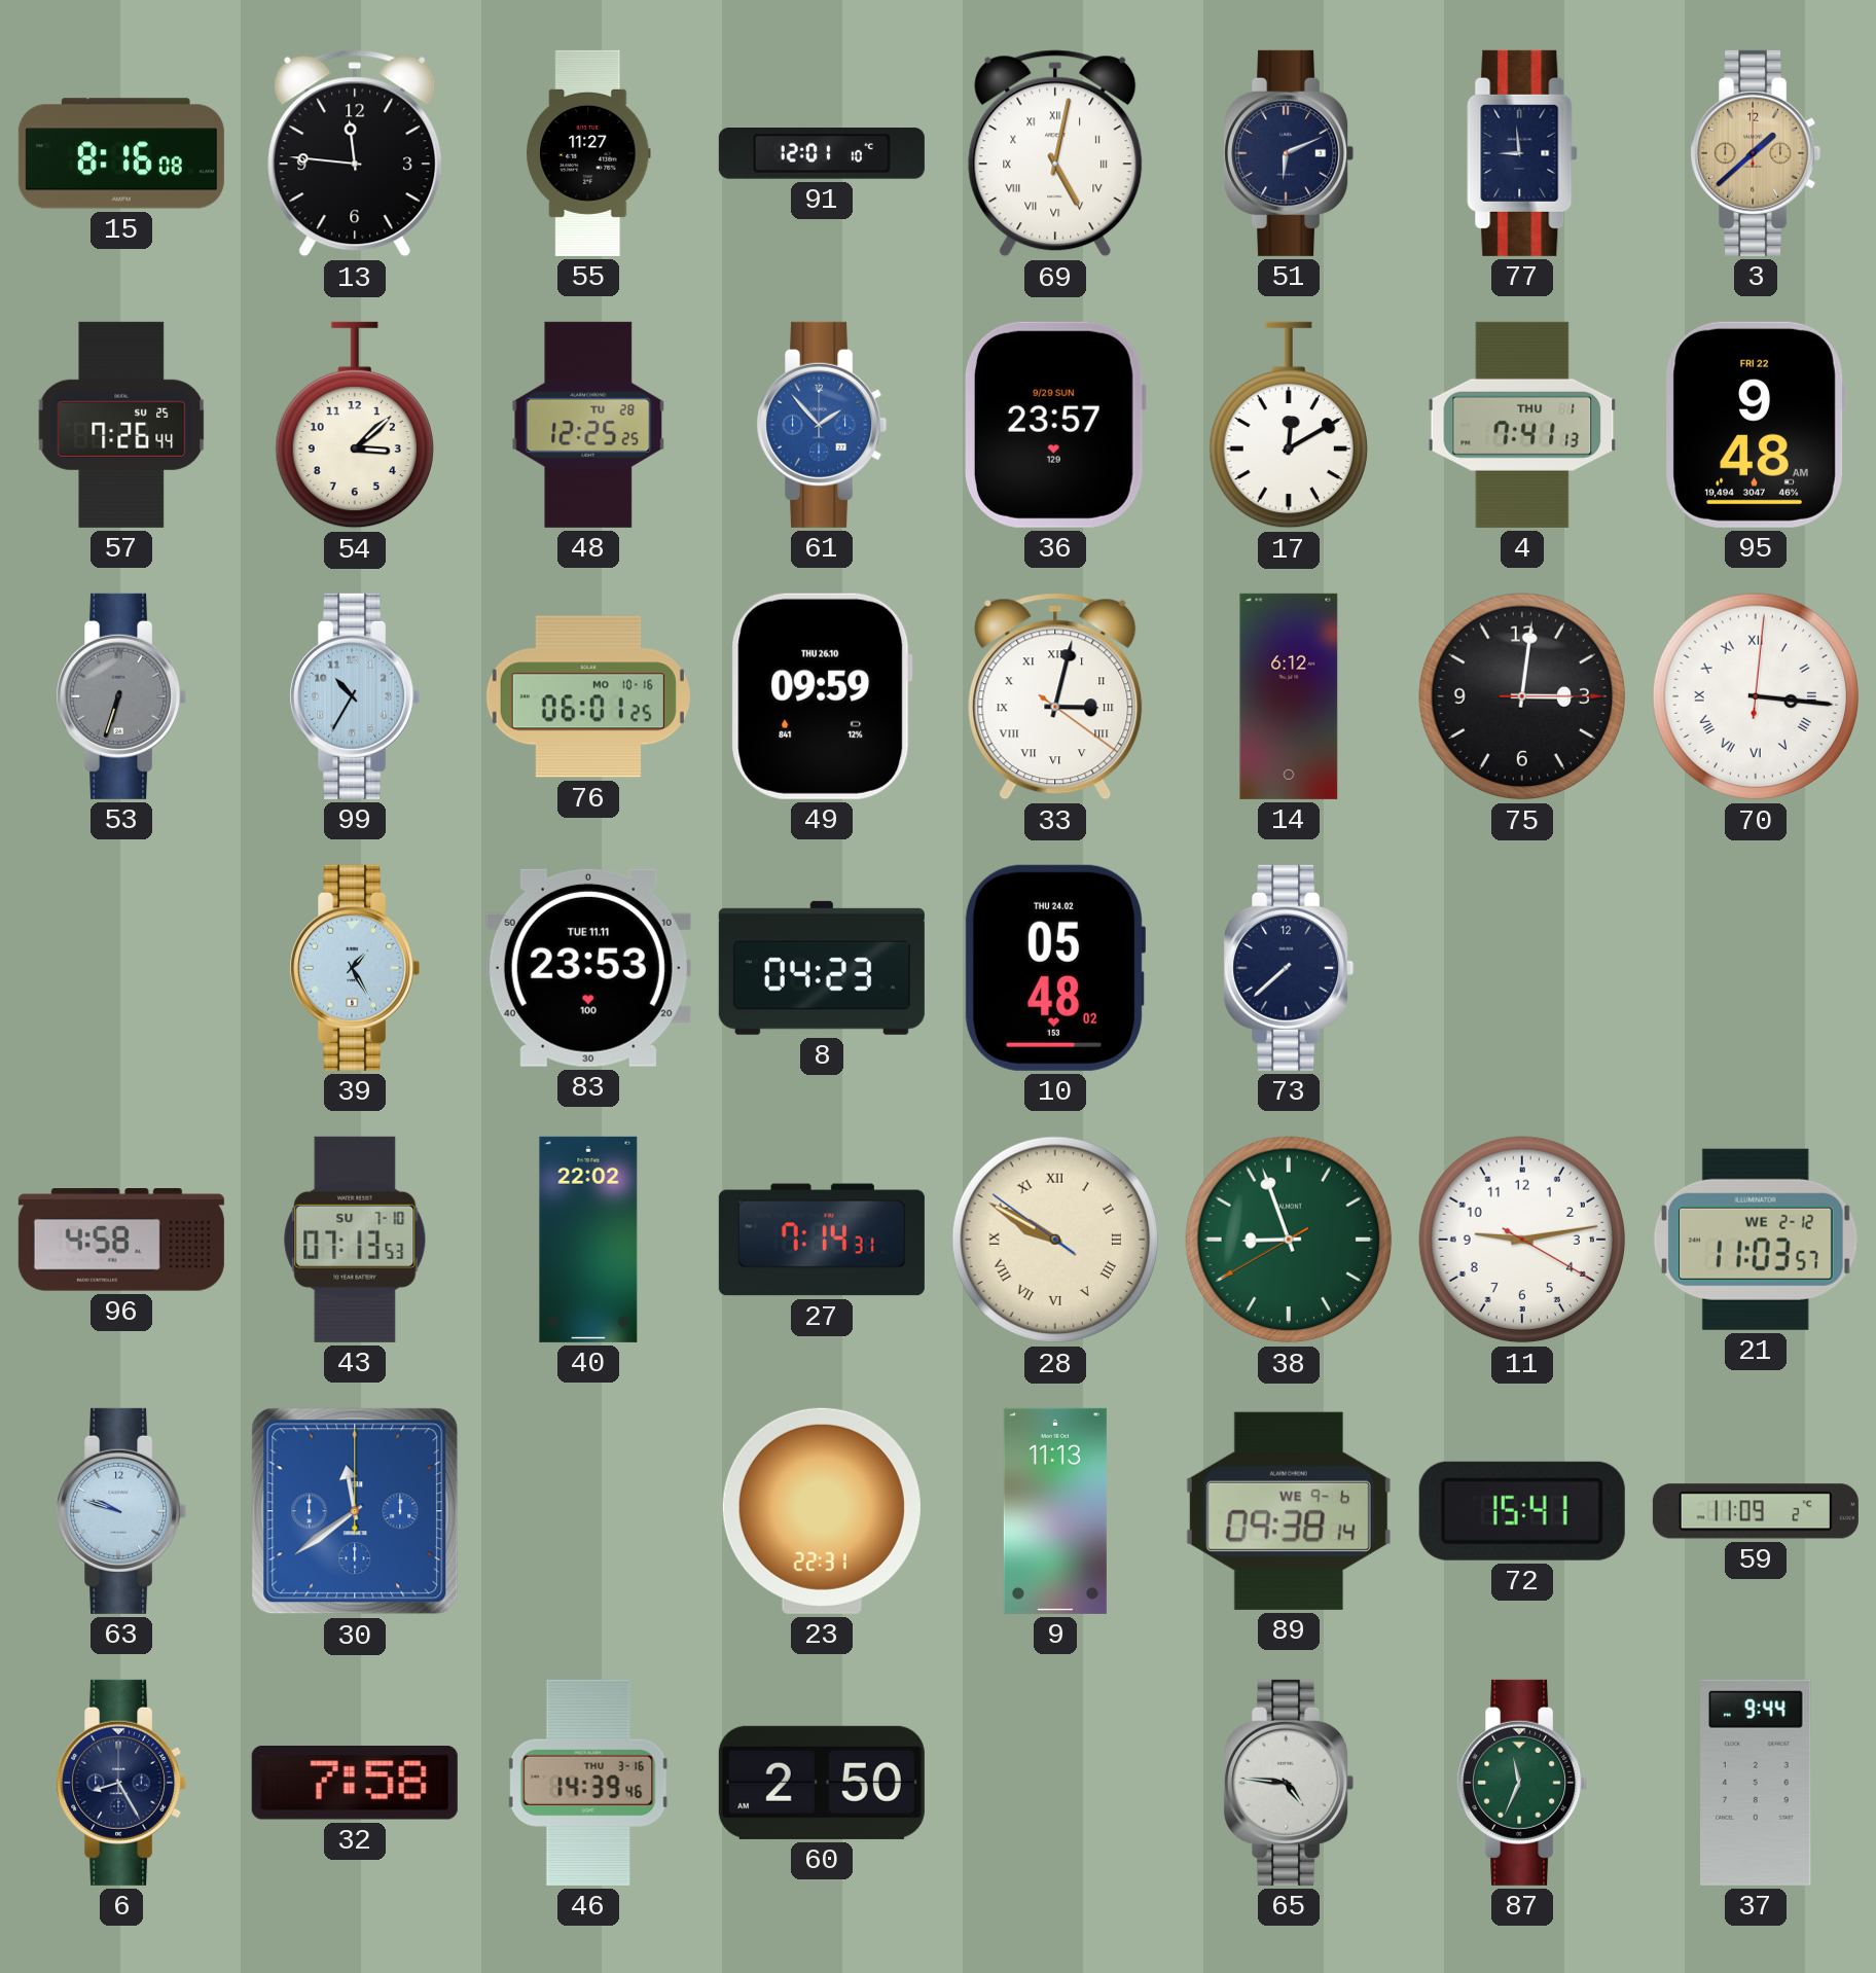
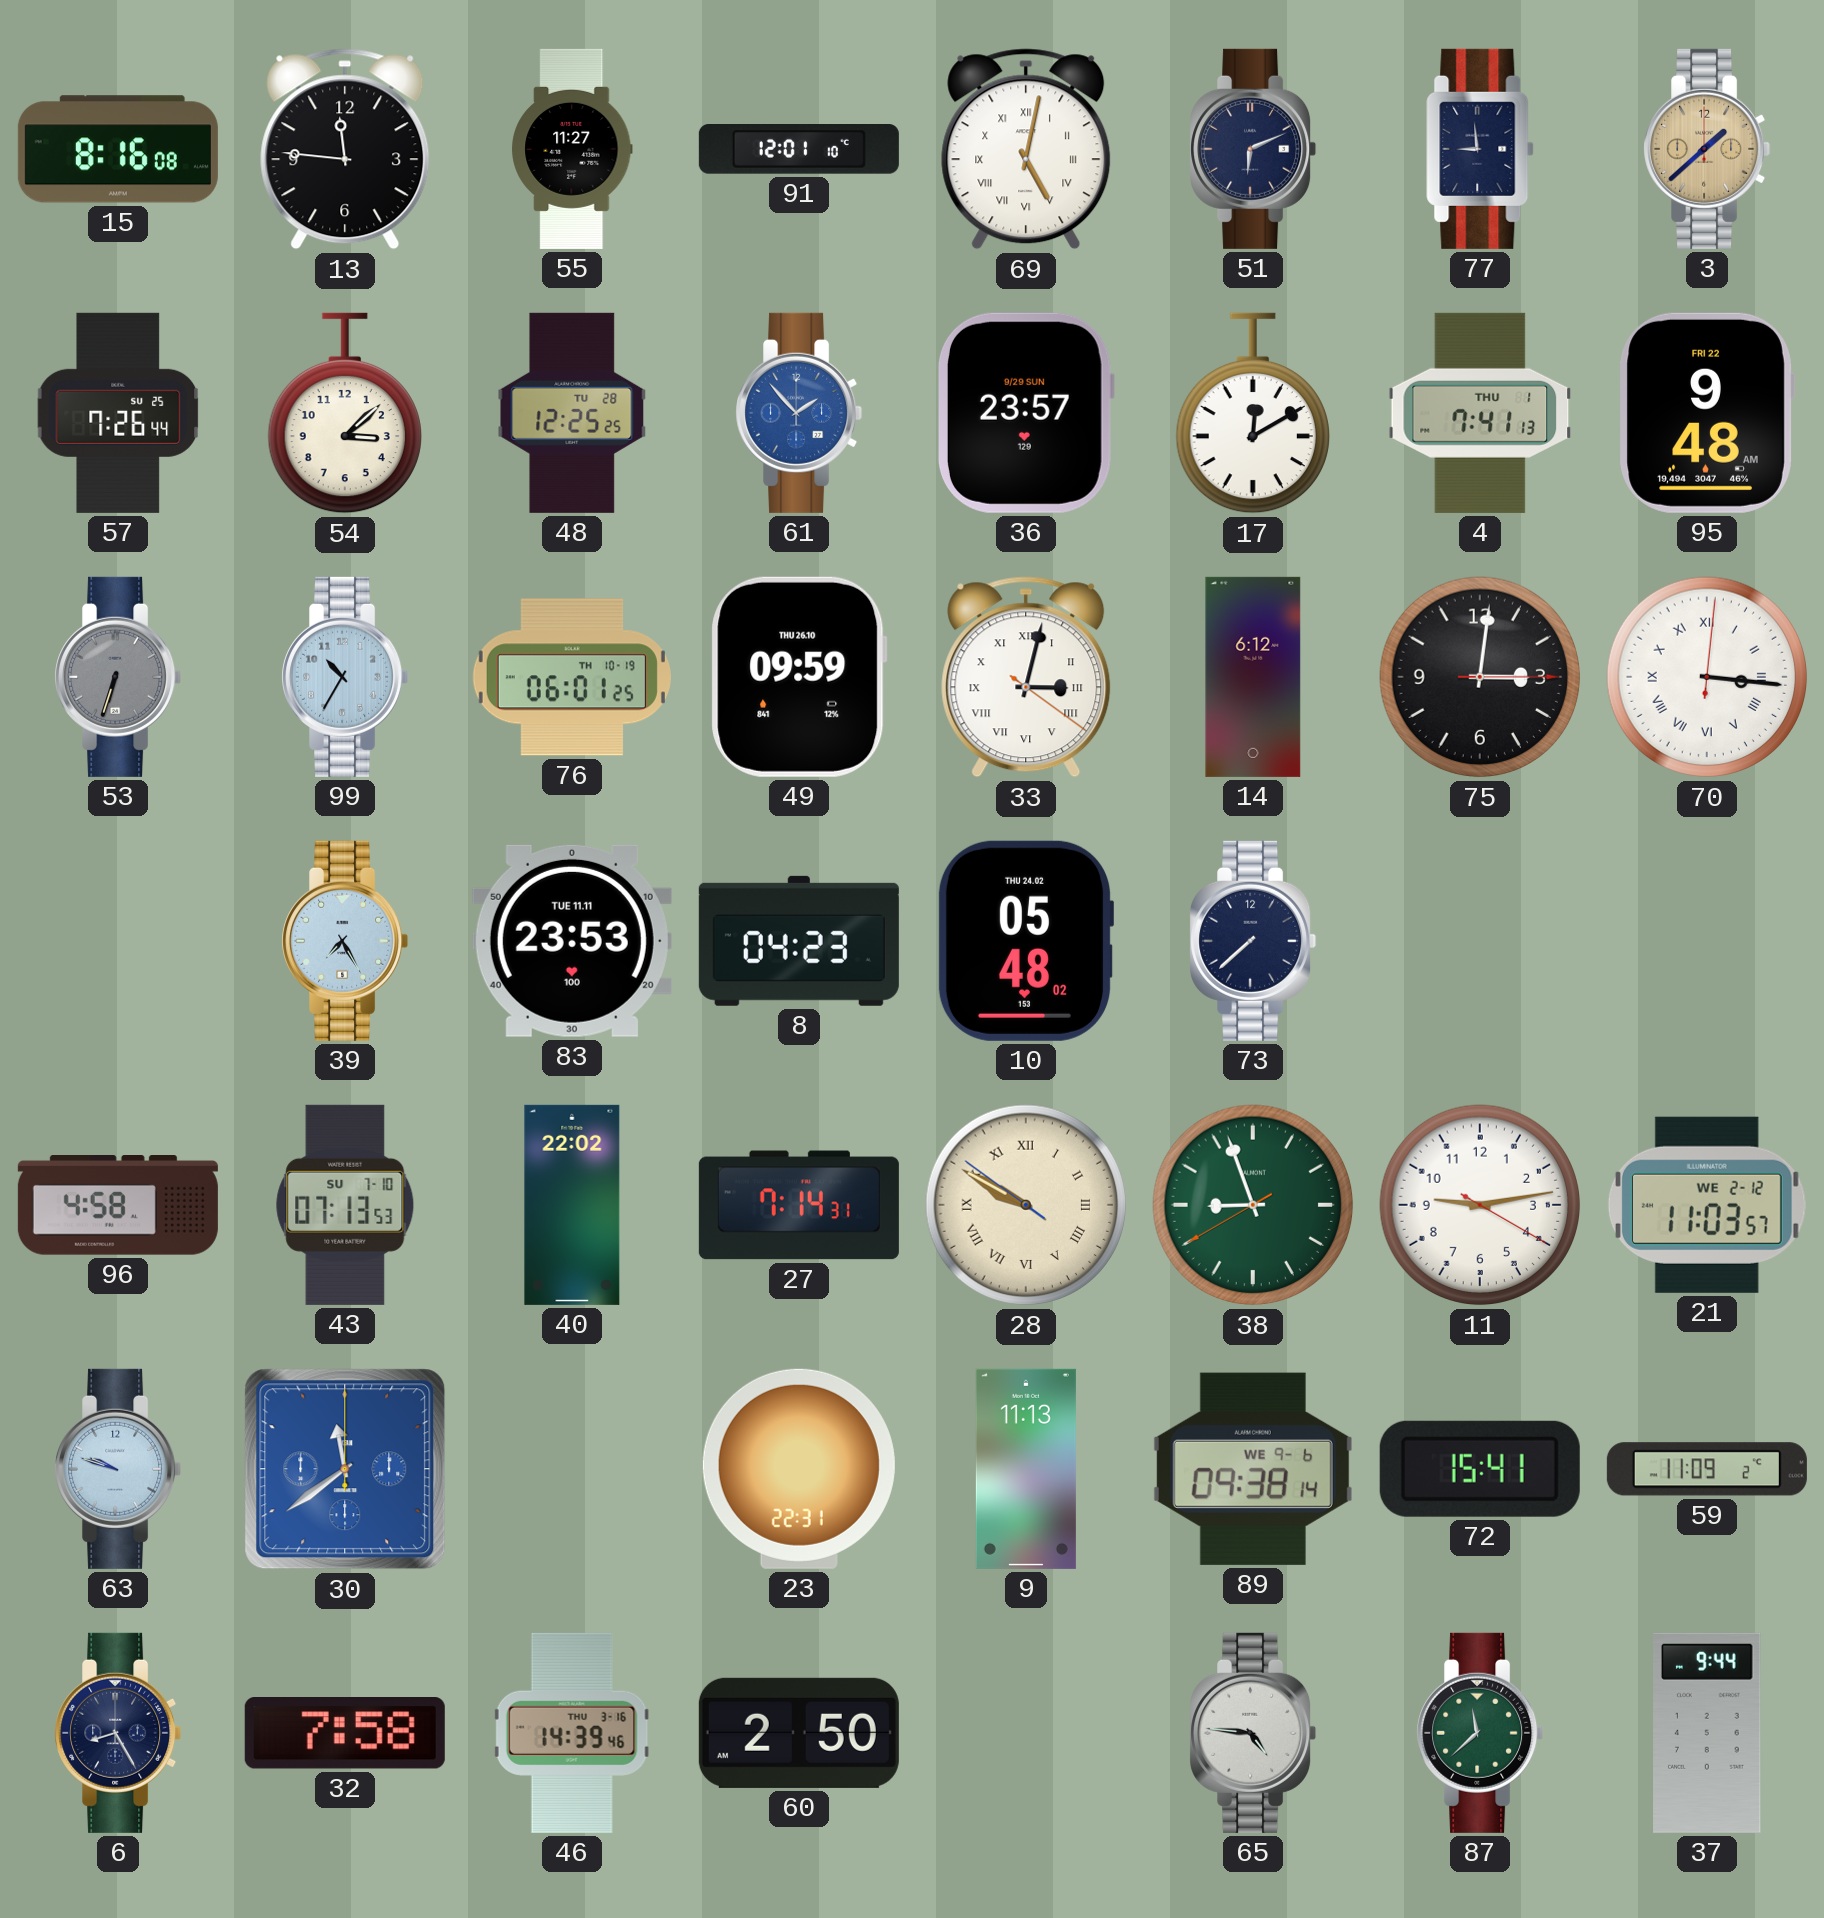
76 date: MO 10-16 -> TH 10-19
39: 1:25 -> 7:25
87: 11:34 -> 11:38
